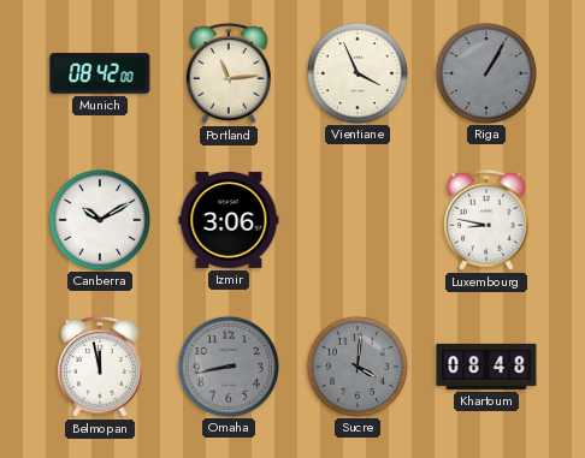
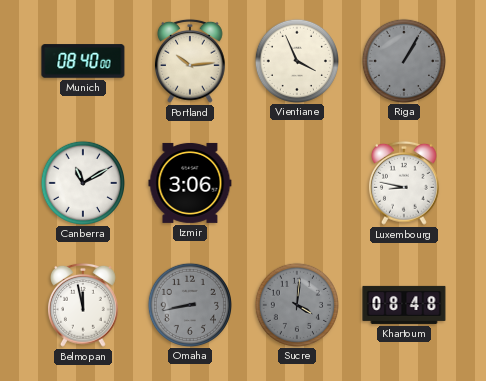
Munich: 08:42 -> 08:40
Portland: 11:14 -> 10:14
Canberra: 10:10 -> 11:10
